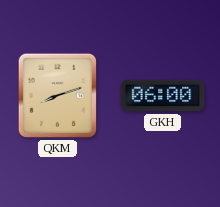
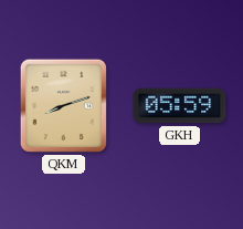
GKH: 06:00 -> 05:59
